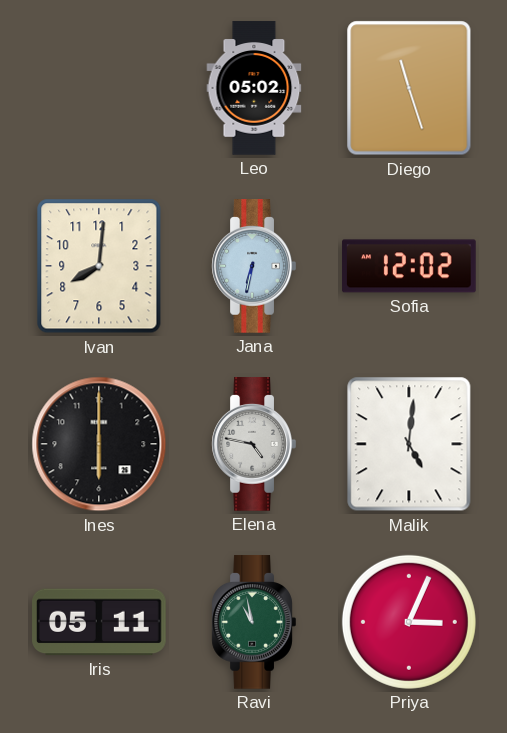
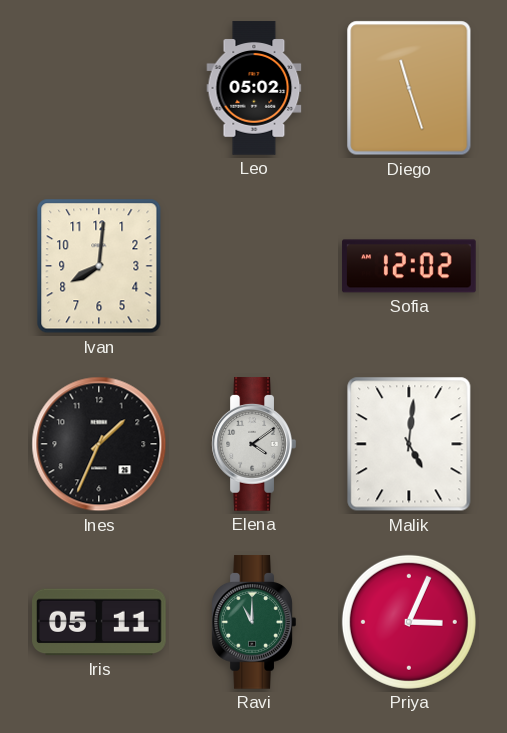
Jana: 6:32 -> none
Ines: 6:00 -> 1:34
Elena: 4:47 -> 4:09
Ravi: 10:58 -> 11:00
